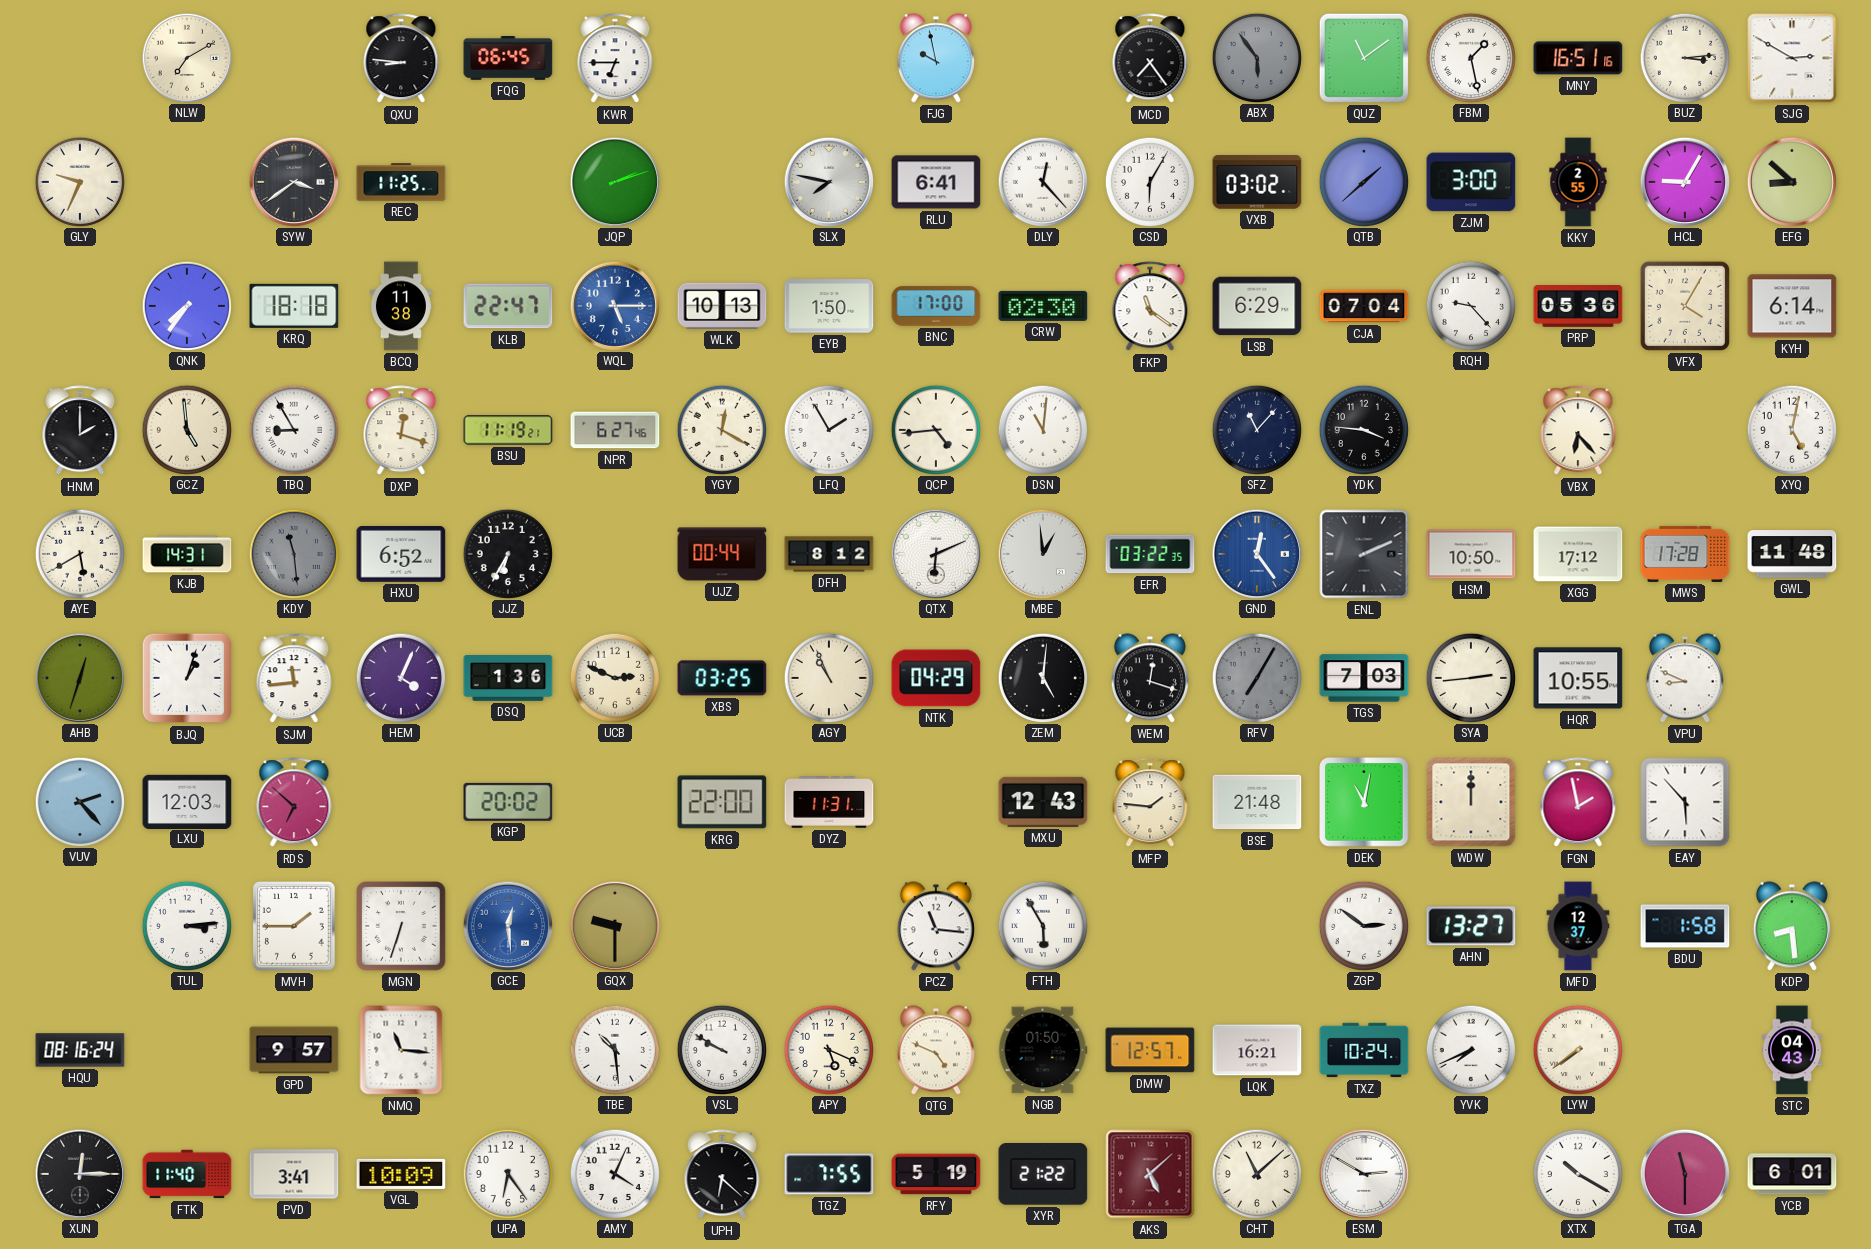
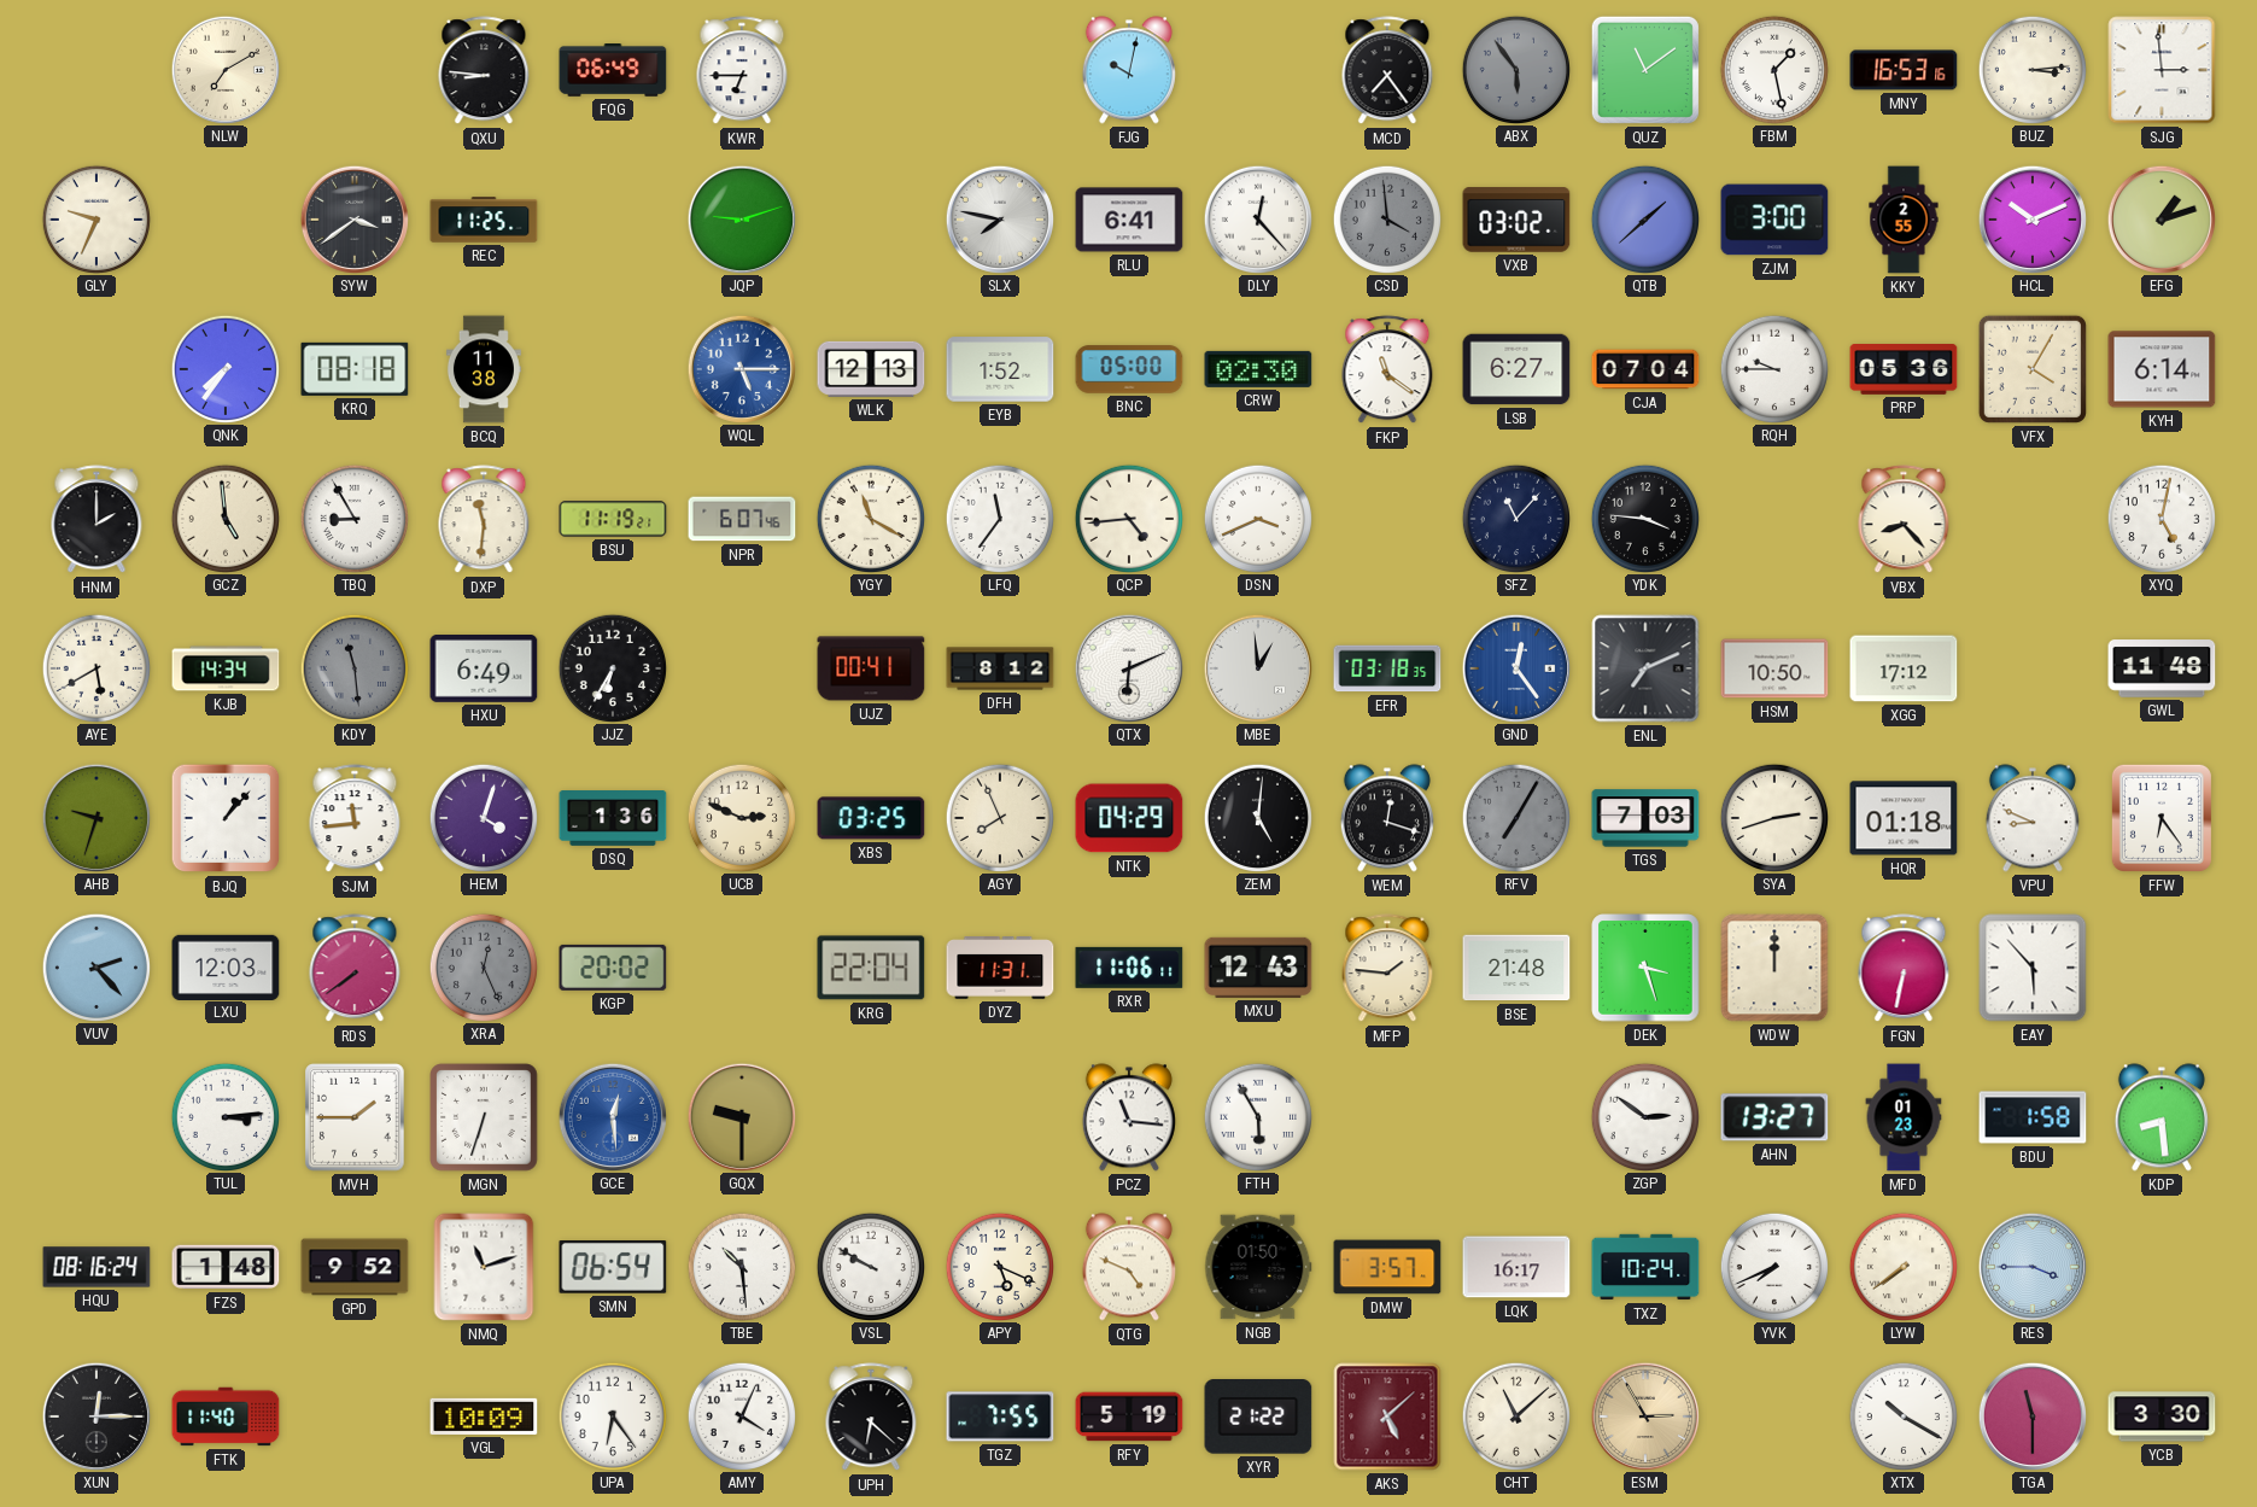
FQG: 06:45 -> 06:49
FJG: 9:58 -> 10:02
MNY: 16:51 -> 16:53
SJG: 2:50 -> 2:59
JQP: 2:12 -> 9:12
CSD: 6:05 -> 3:59
CSD dial: white -> grey
HCL: 9:05 -> 10:11
EFG: 8:52 -> 1:12
KRQ: 18:18 -> 08:18
KLB: 22:47 -> none
WLK: 10:13 -> 12:13
EYB: 1:50 -> 1:52
BNC: 17:00 -> 05:00
LSB: 6:29 -> 6:27
RQH: 9:23 -> 9:45
DXP: 12:18 -> 11:31
NPR: 6:27 -> 6:07
YGY: 12:20 -> 11:20
LFQ: 1:55 -> 11:36
DSN: 11:01 -> 3:41
VBX: 6:23 -> 8:23
KJB: 14:31 -> 14:34
HXU: 6:52 -> 6:49
UJZ: 00:44 -> 00:41
EFR: 03:22 -> 03:18
ENL: 2:11 -> 7:11
MWS: 17:28 -> none
AHB: 12:33 -> 9:33
BJQ: 1:03 -> 1:07
HEM: 4:04 -> 4:03
AGY: 10:56 -> 7:56
SYA: 2:44 -> 2:42
HQR: 10:55 -> 01:18
FFW: none -> 6:24
RDS: 6:52 -> 7:39
XRA: none -> 12:26
KRG: 22:00 -> 22:04
RXR: none -> 11:06
DEK: 11:02 -> 3:27
FGN: 1:58 -> 6:32
MFD: 12:37 -> 01:23
FZS: none -> 1:48
GPD: 9:57 -> 9:52
NMQ: 11:16 -> 11:12
SMN: none -> 06:54
DMW: 12:57 -> 3:57
LQK: 16:21 -> 16:17
RES: none -> 3:45
STC: 04:43 -> none
PVD: 3:41 -> none
ESM: 2:50 -> 2:55
ESM dial: white -> champagne
YCB: 6:01 -> 3:30
